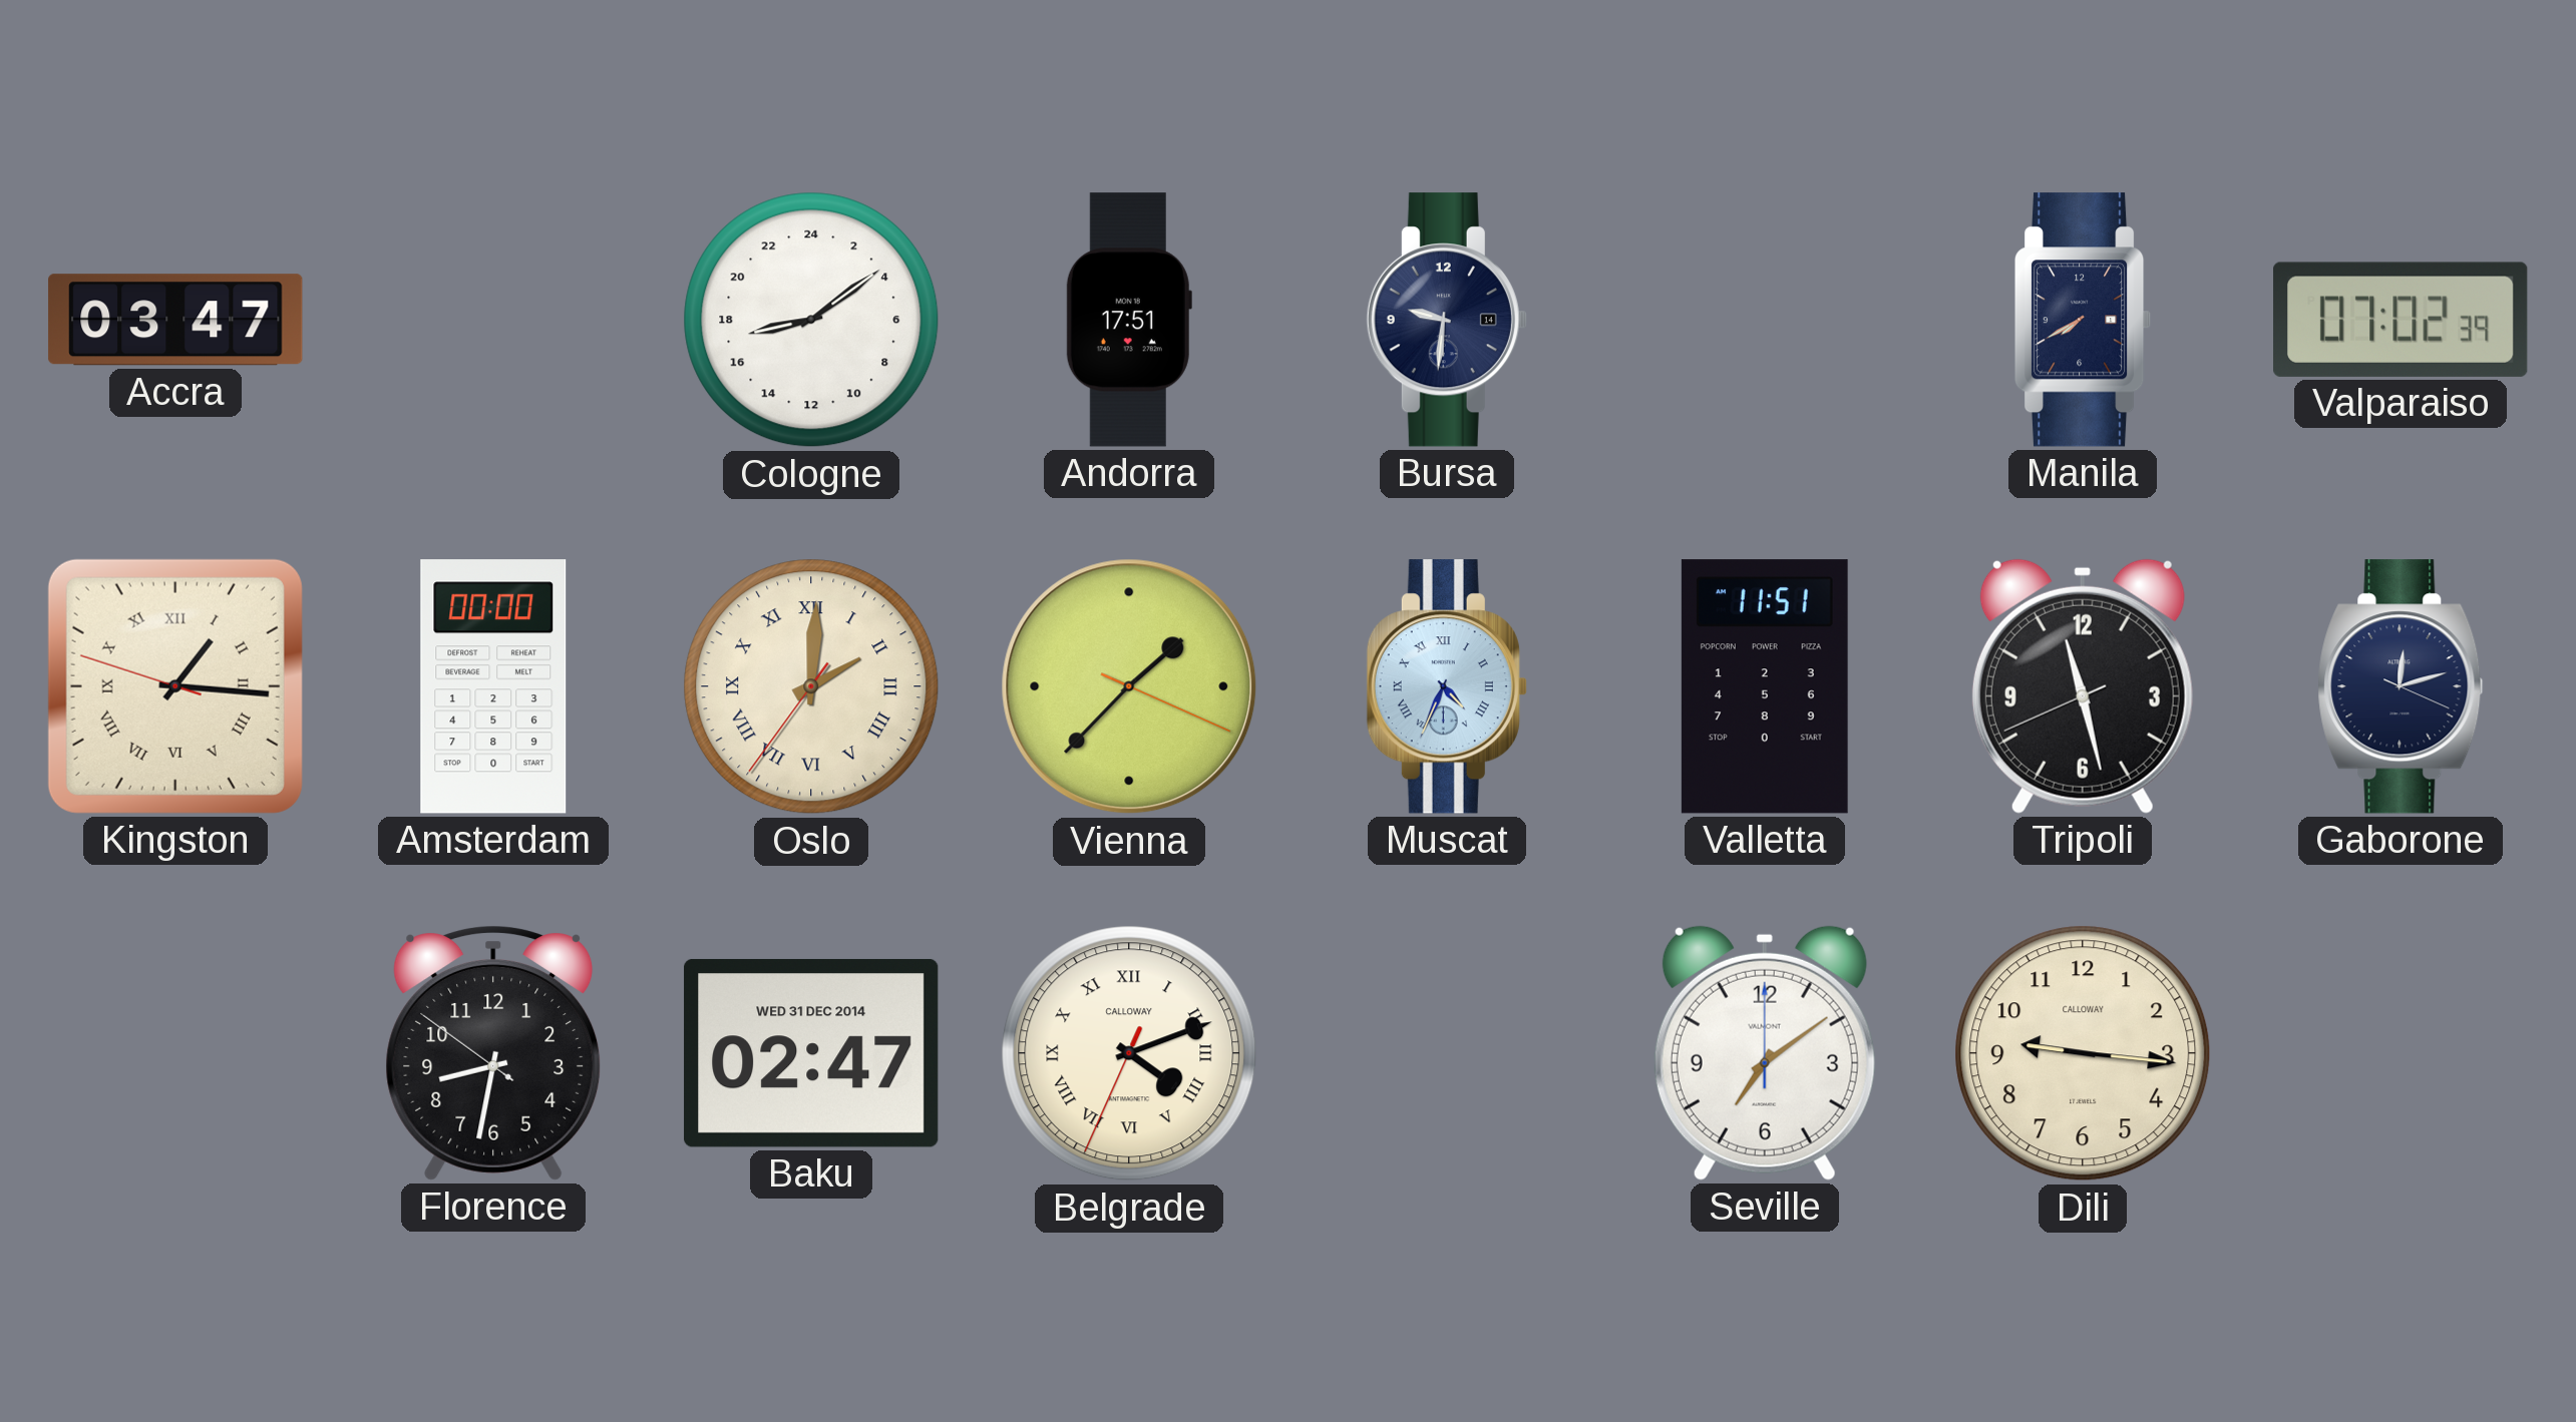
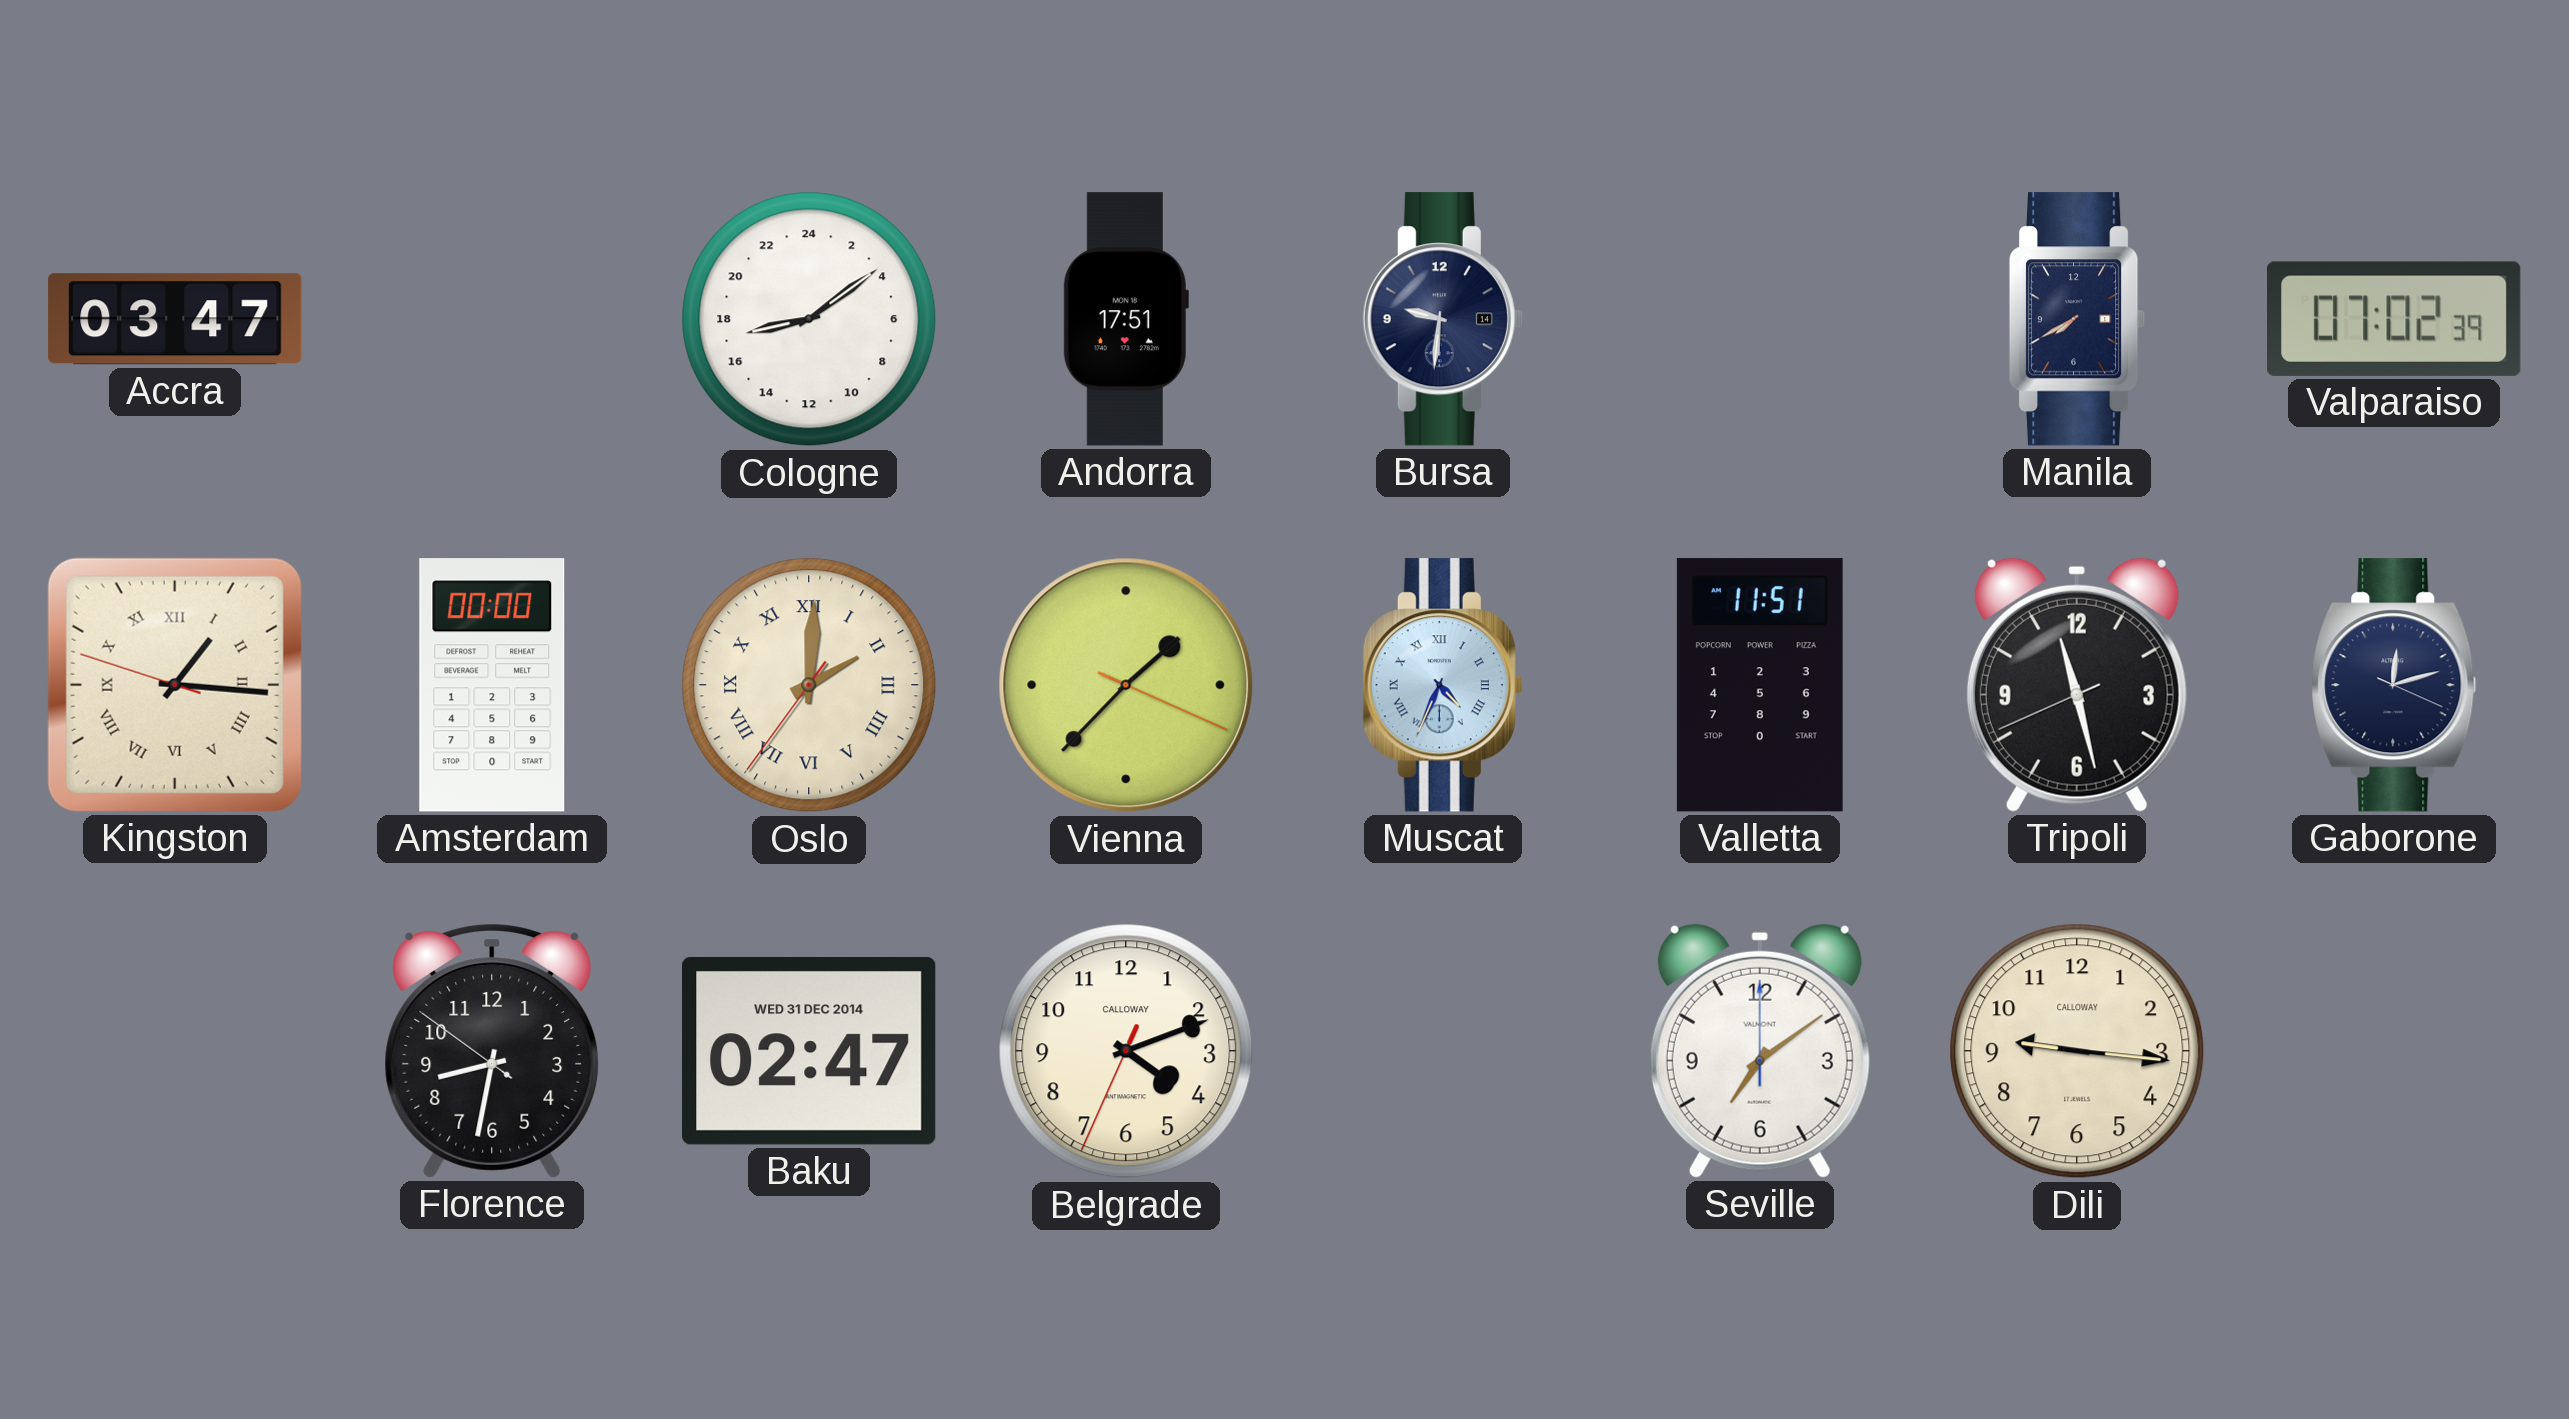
Belgrade numerals: Roman -> Arabic
